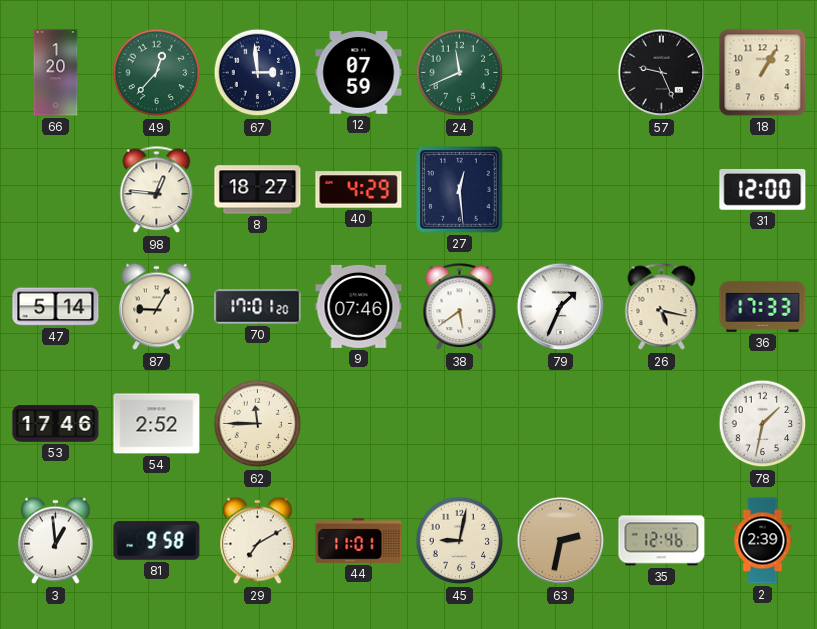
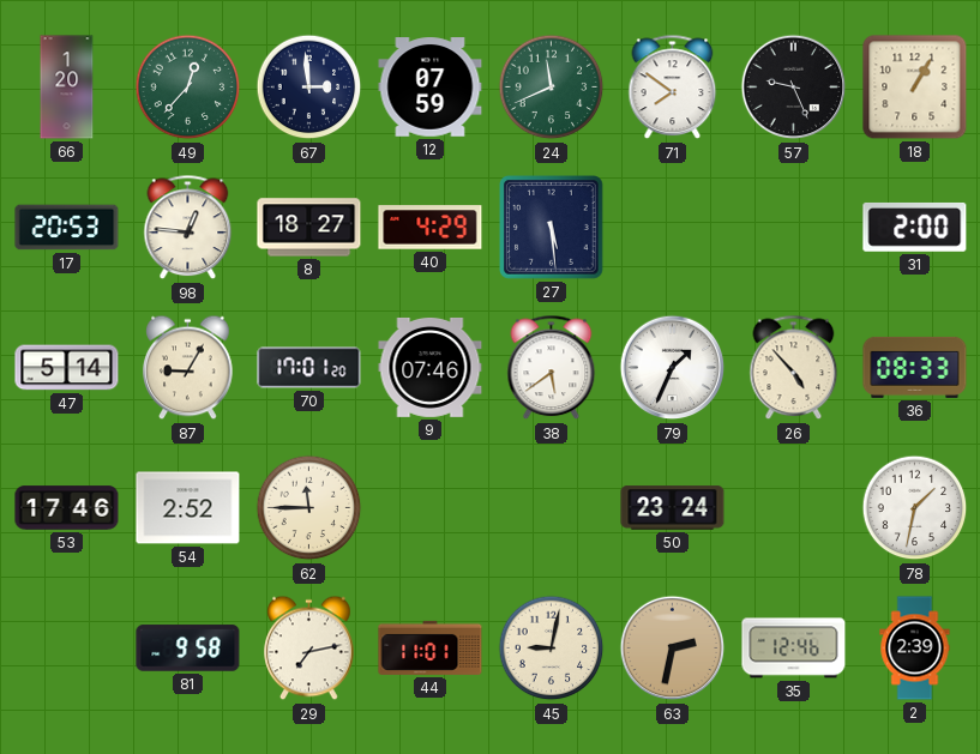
71: none -> 7:51
17: none -> 20:53
27: 12:29 -> 5:29
31: 12:00 -> 2:00
26: 5:17 -> 4:53
36: 17:33 -> 08:33
50: none -> 23:24
3: 12:59 -> none
29: 7:10 -> 7:13
